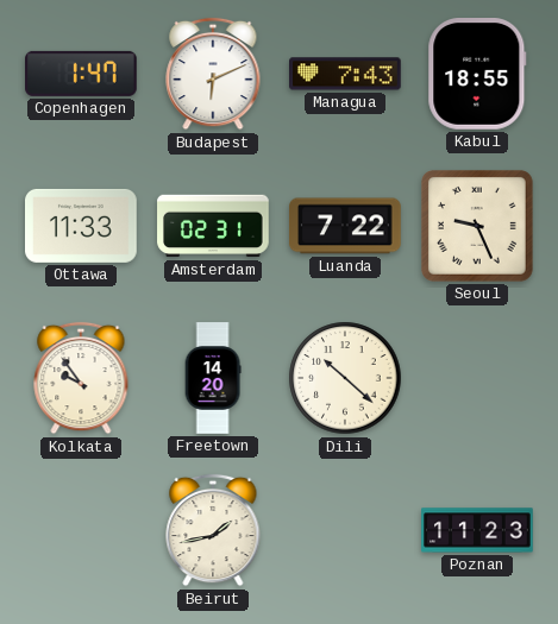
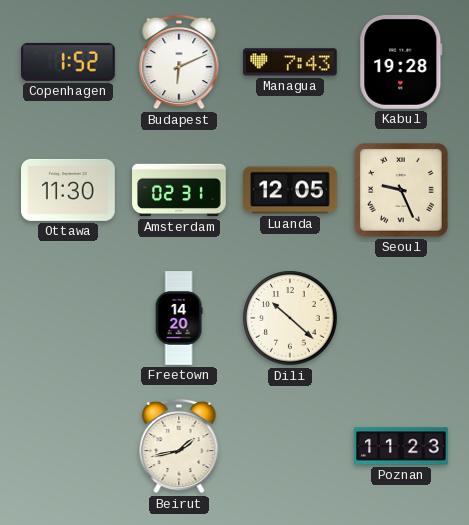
Copenhagen: 1:47 -> 1:52
Kabul: 18:55 -> 19:28
Ottawa: 11:33 -> 11:30
Luanda: 7:22 -> 12:05
Kolkata: 9:54 -> none
